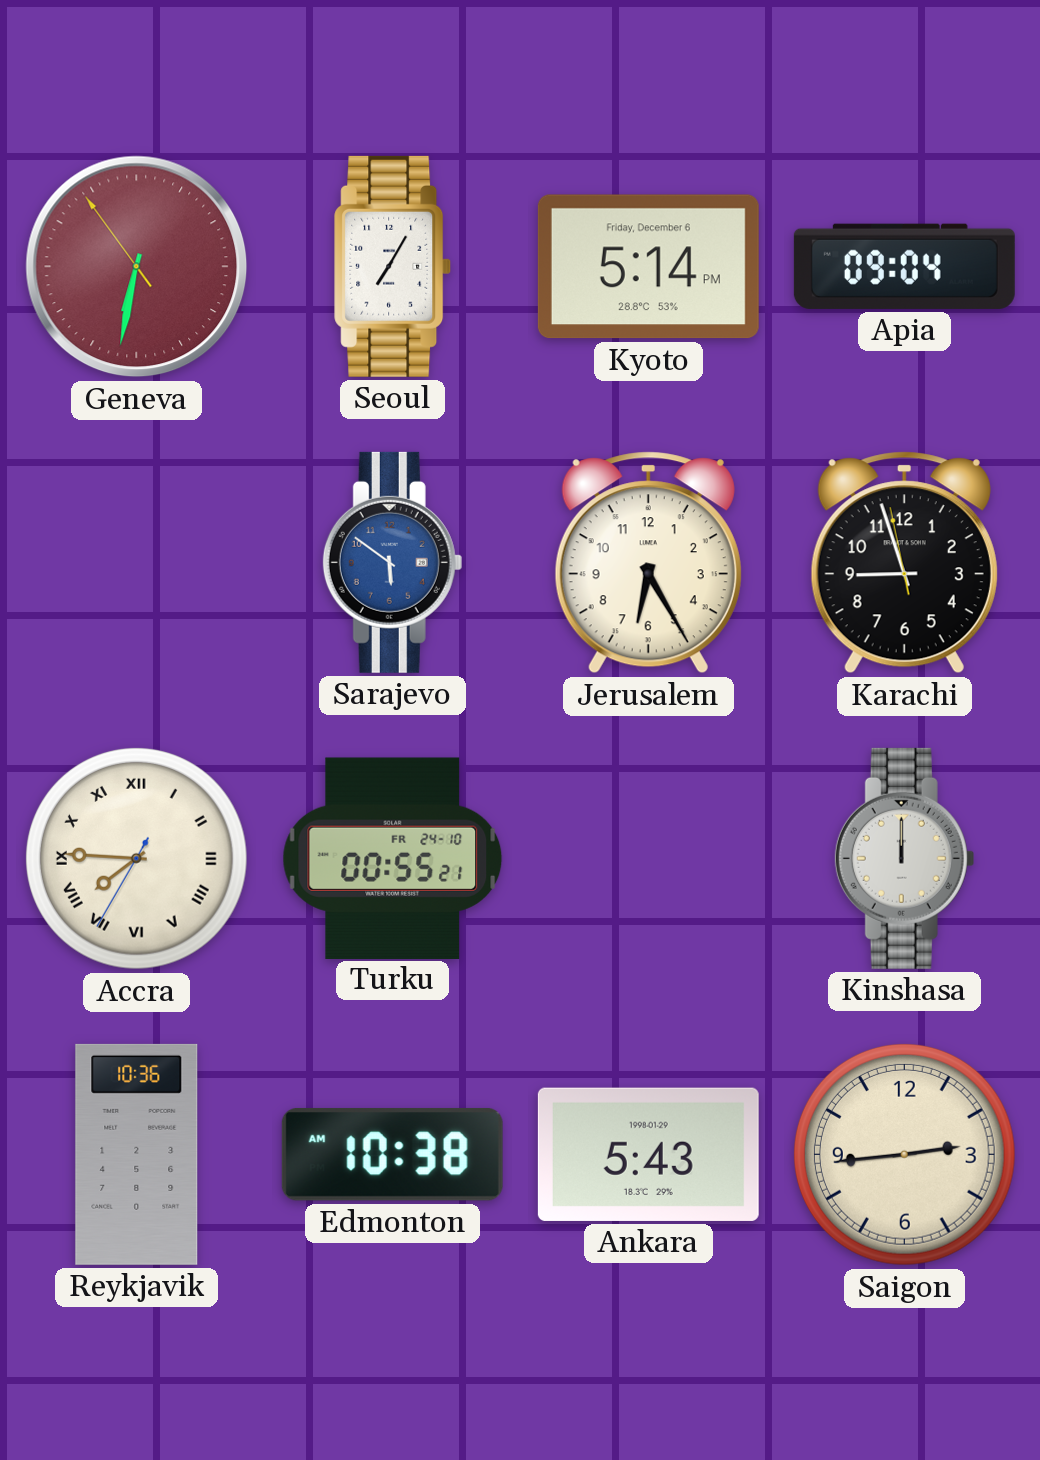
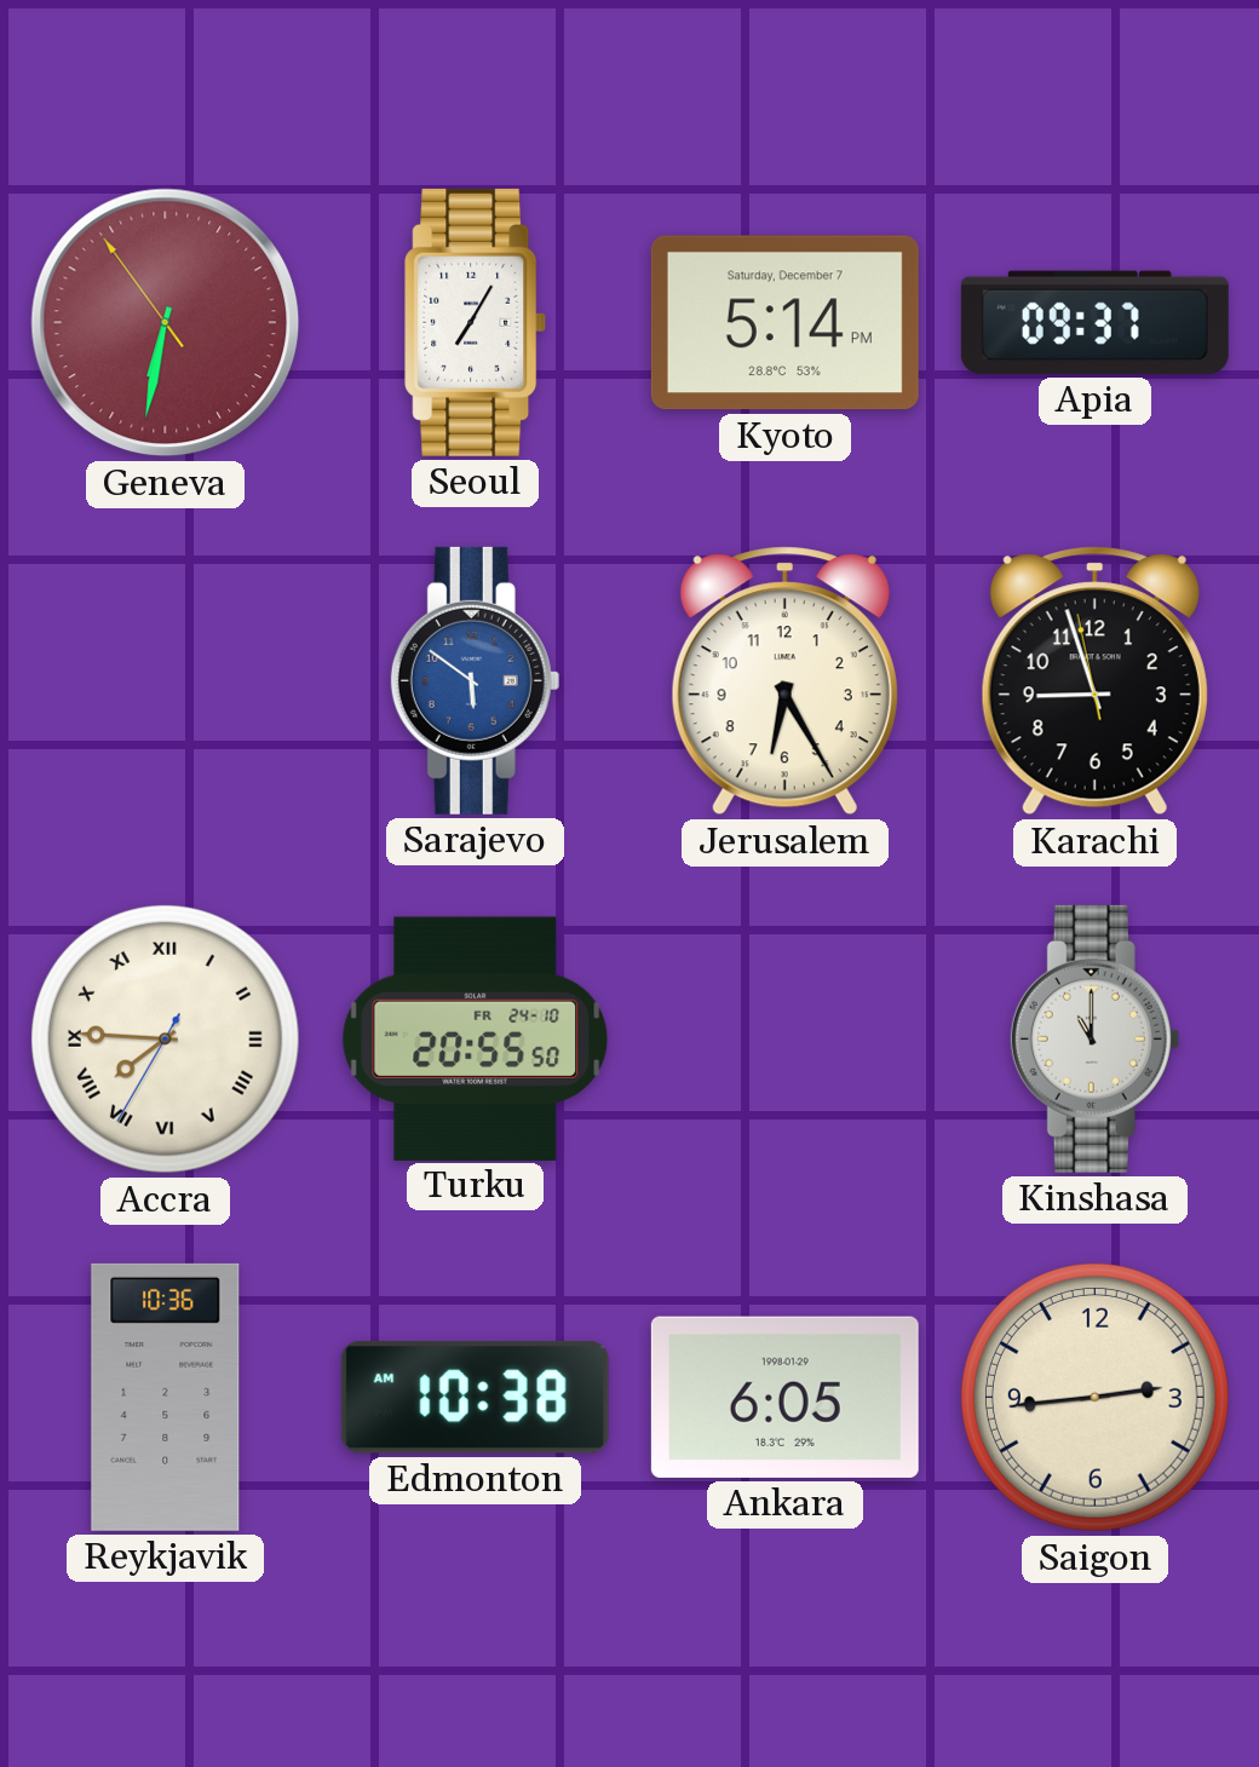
Kyoto date: Friday, December 6 -> Saturday, December 7
Apia: 09:04 -> 09:37
Turku: 00:55 -> 20:55
Kinshasa: 12:00 -> 11:00
Ankara: 5:43 -> 6:05
